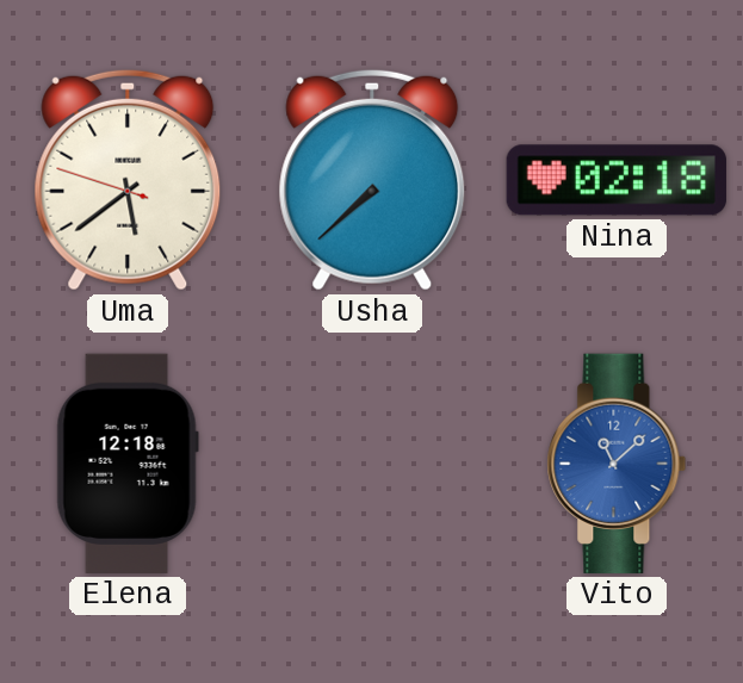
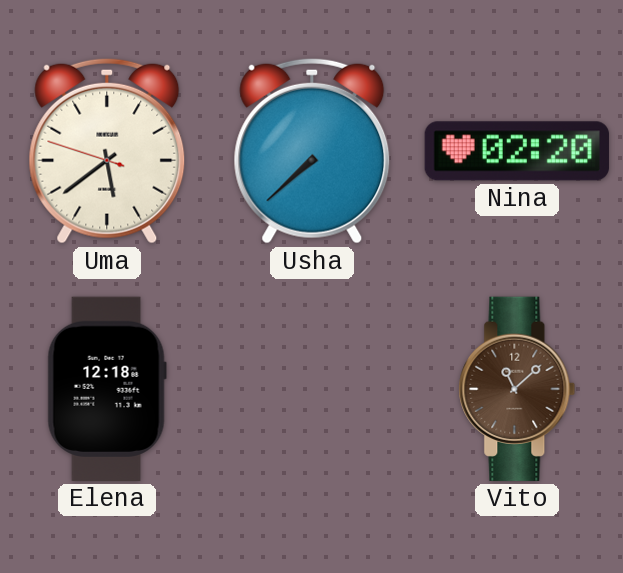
Nina: 02:18 -> 02:20
Vito dial: blue -> brown
